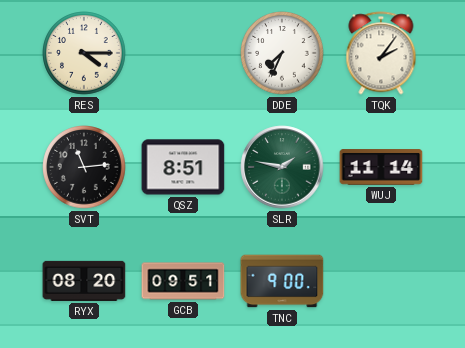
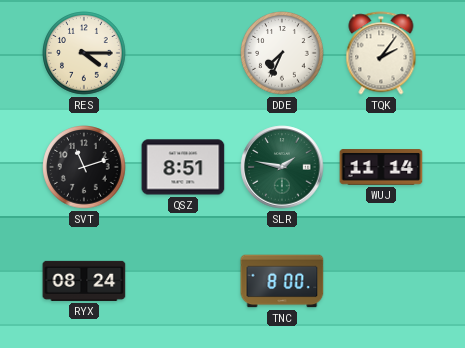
SVT: 11:14 -> 11:12
RYX: 08:20 -> 08:24
GCB: 09:51 -> none
TNC: 9:00 -> 8:00
